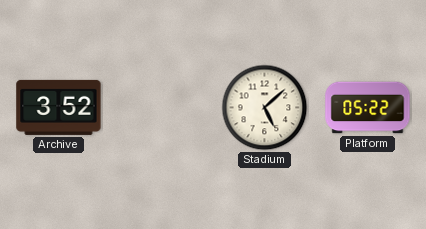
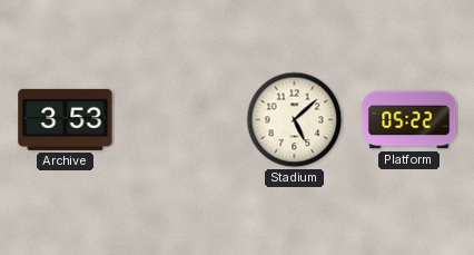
Archive: 3:52 -> 3:53
